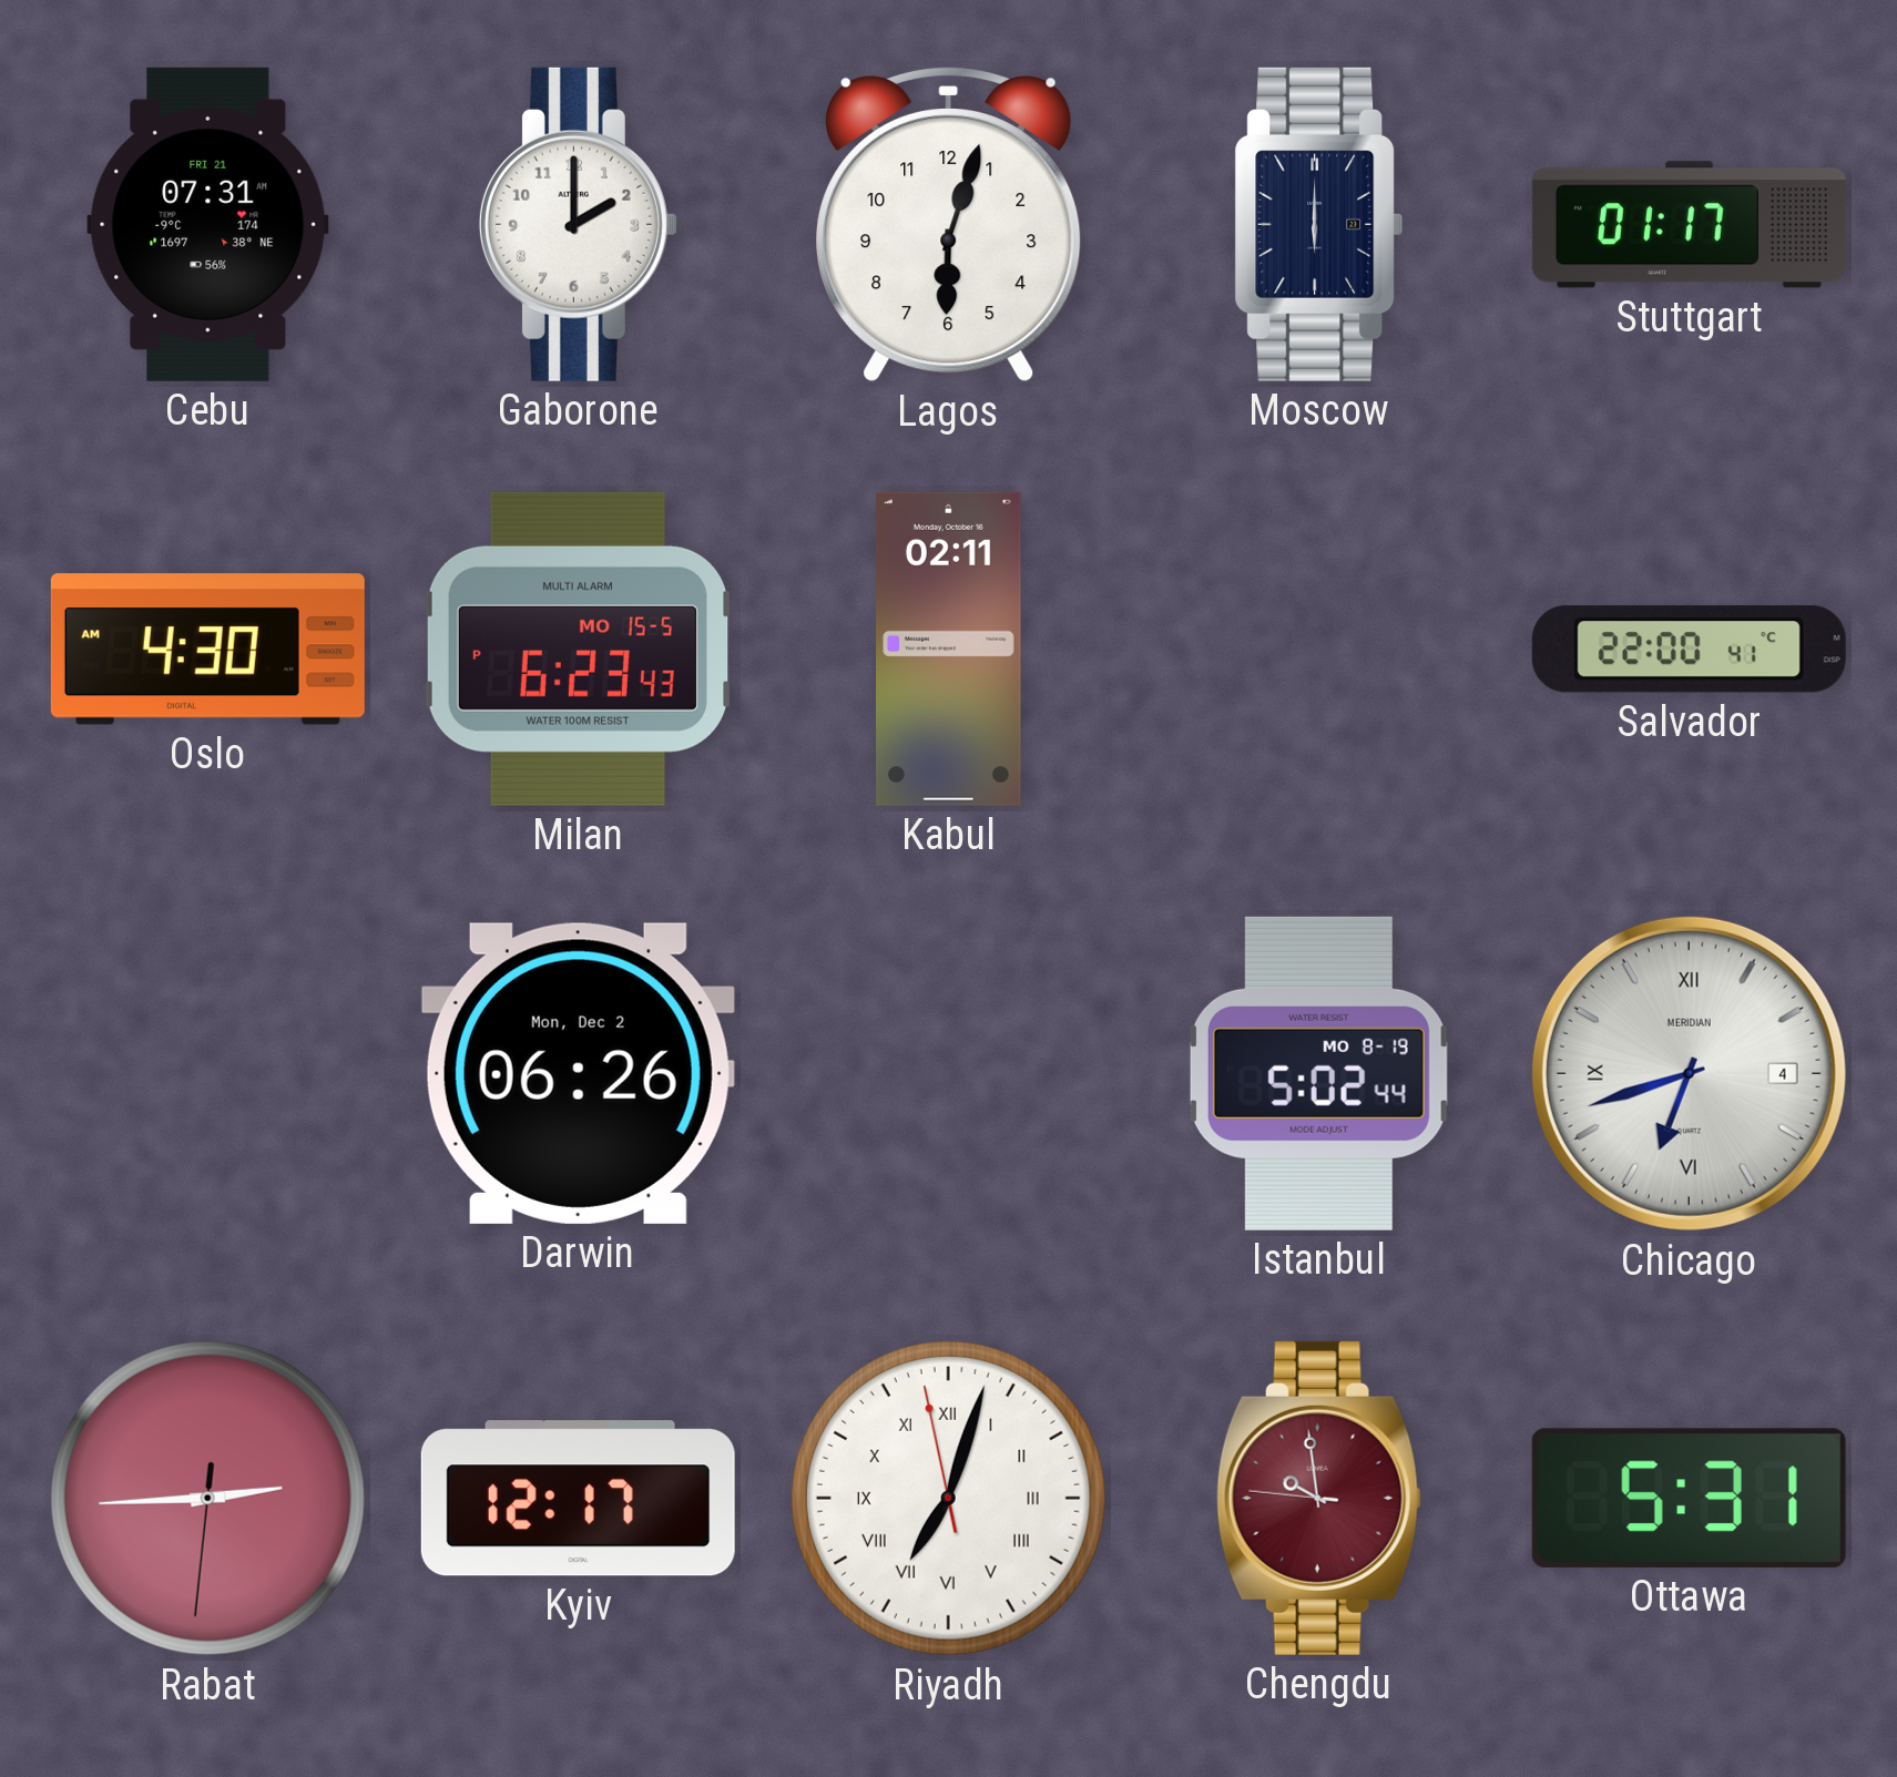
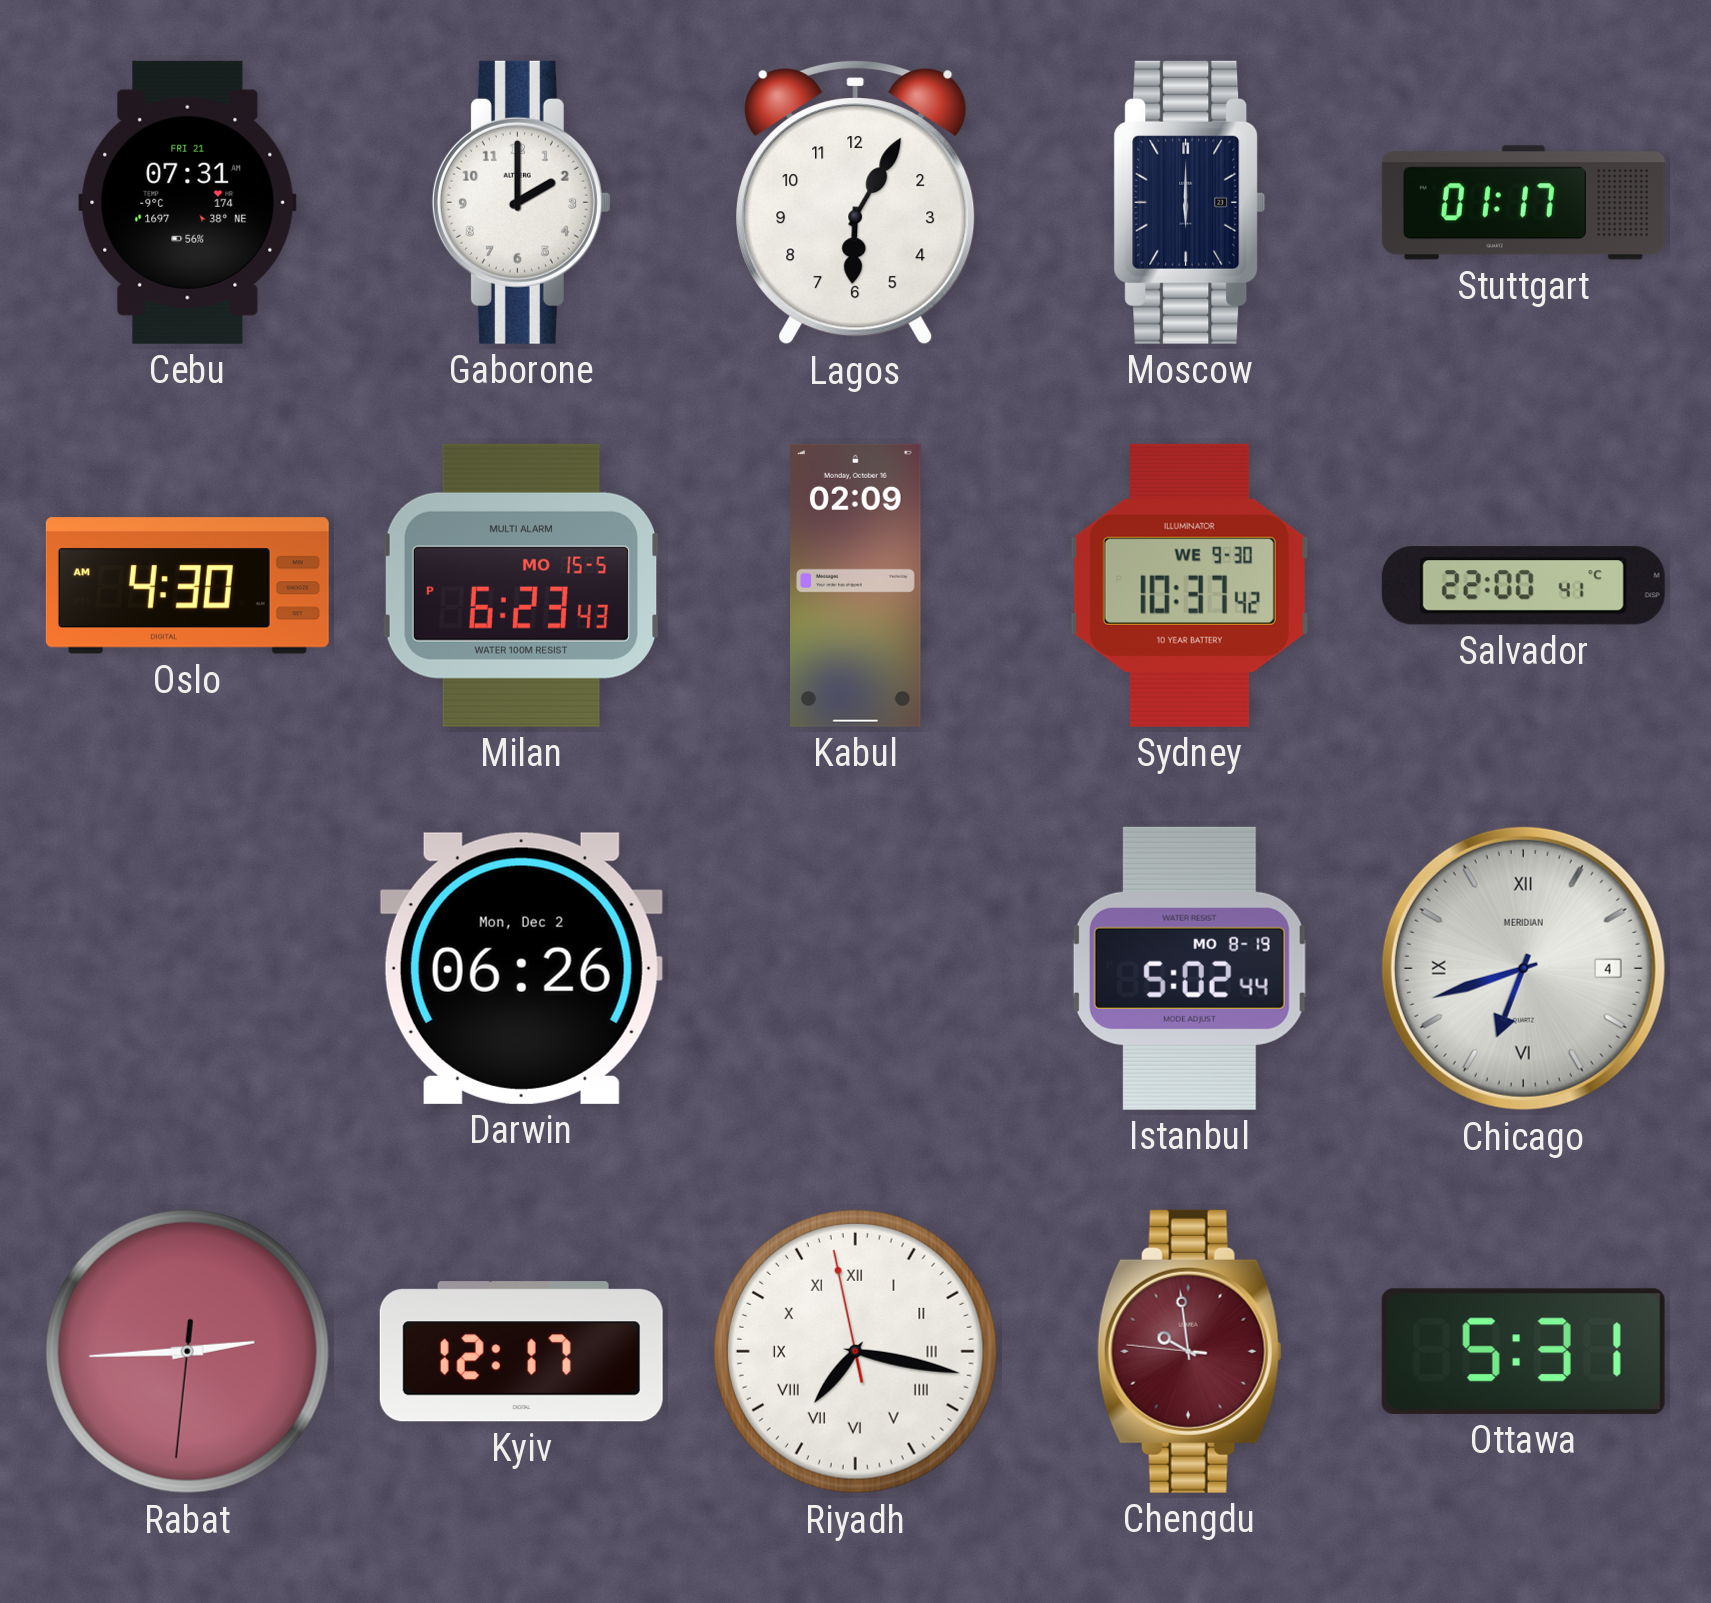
Lagos: 6:03 -> 6:05
Kabul: 02:11 -> 02:09
Sydney: none -> 10:37
Riyadh: 7:02 -> 7:16
